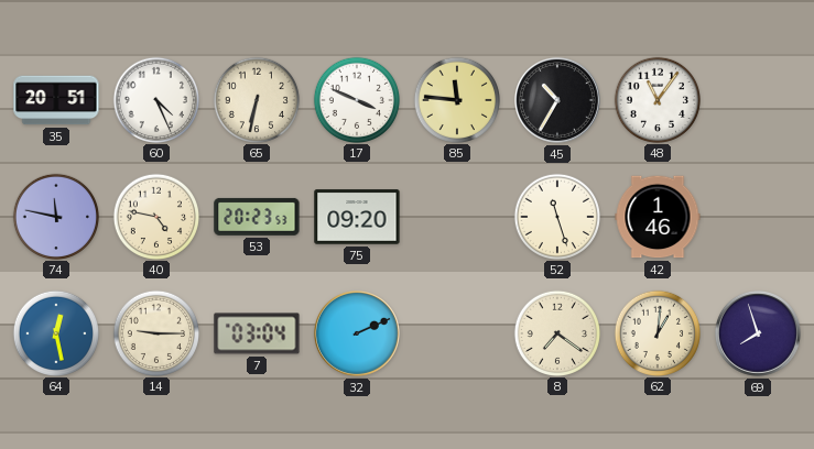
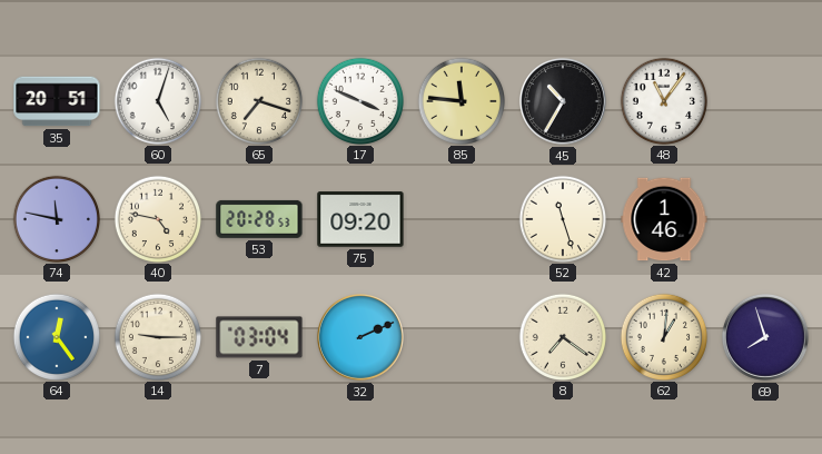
60: 4:26 -> 5:03
65: 6:32 -> 7:18
53: 20:23 -> 20:28
64: 12:28 -> 12:24
